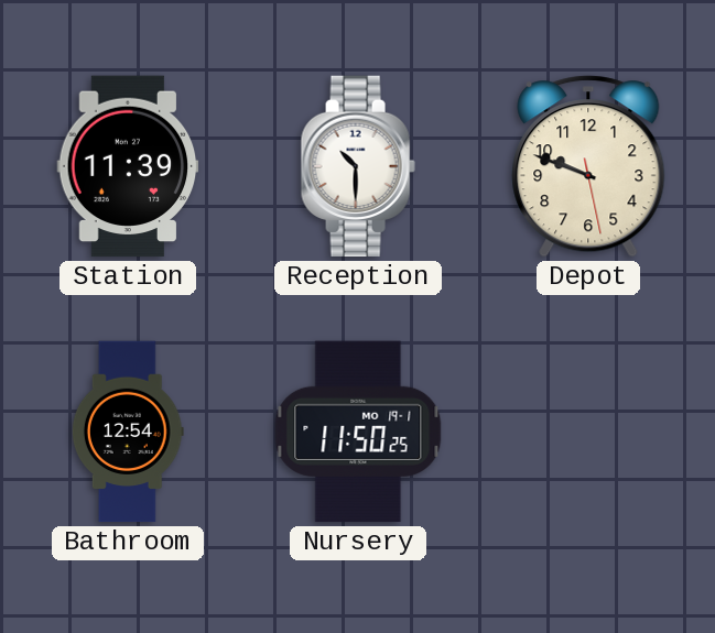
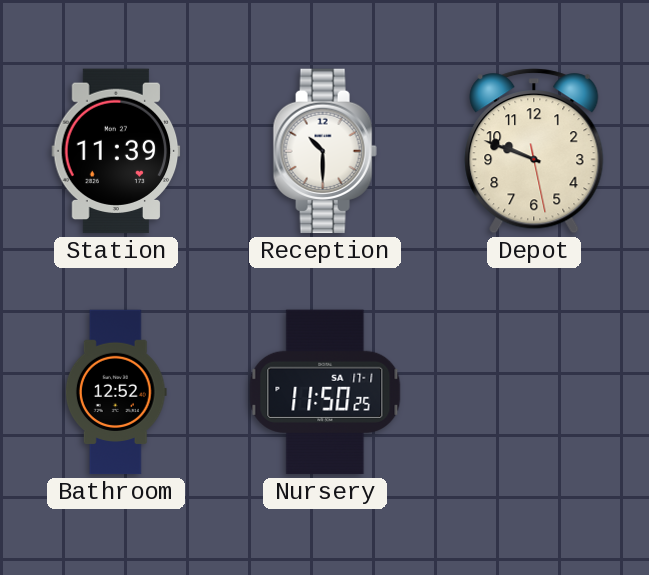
Bathroom: 12:54 -> 12:52
Nursery date: MO 19-1 -> SA 17-1
